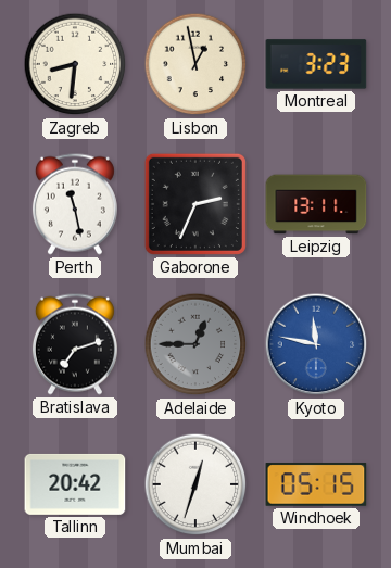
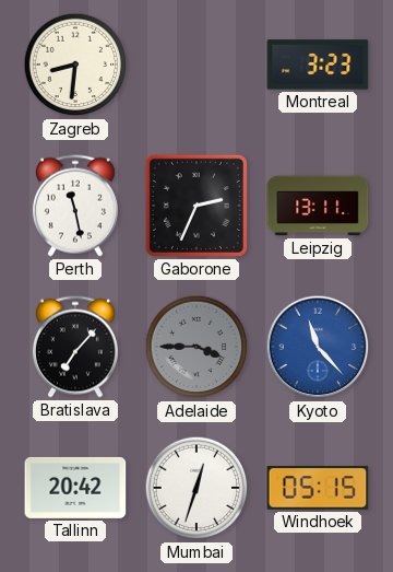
Lisbon: 12:58 -> none
Bratislava: 7:12 -> 7:07
Adelaide: 12:45 -> 3:45
Kyoto: 11:47 -> 11:23
